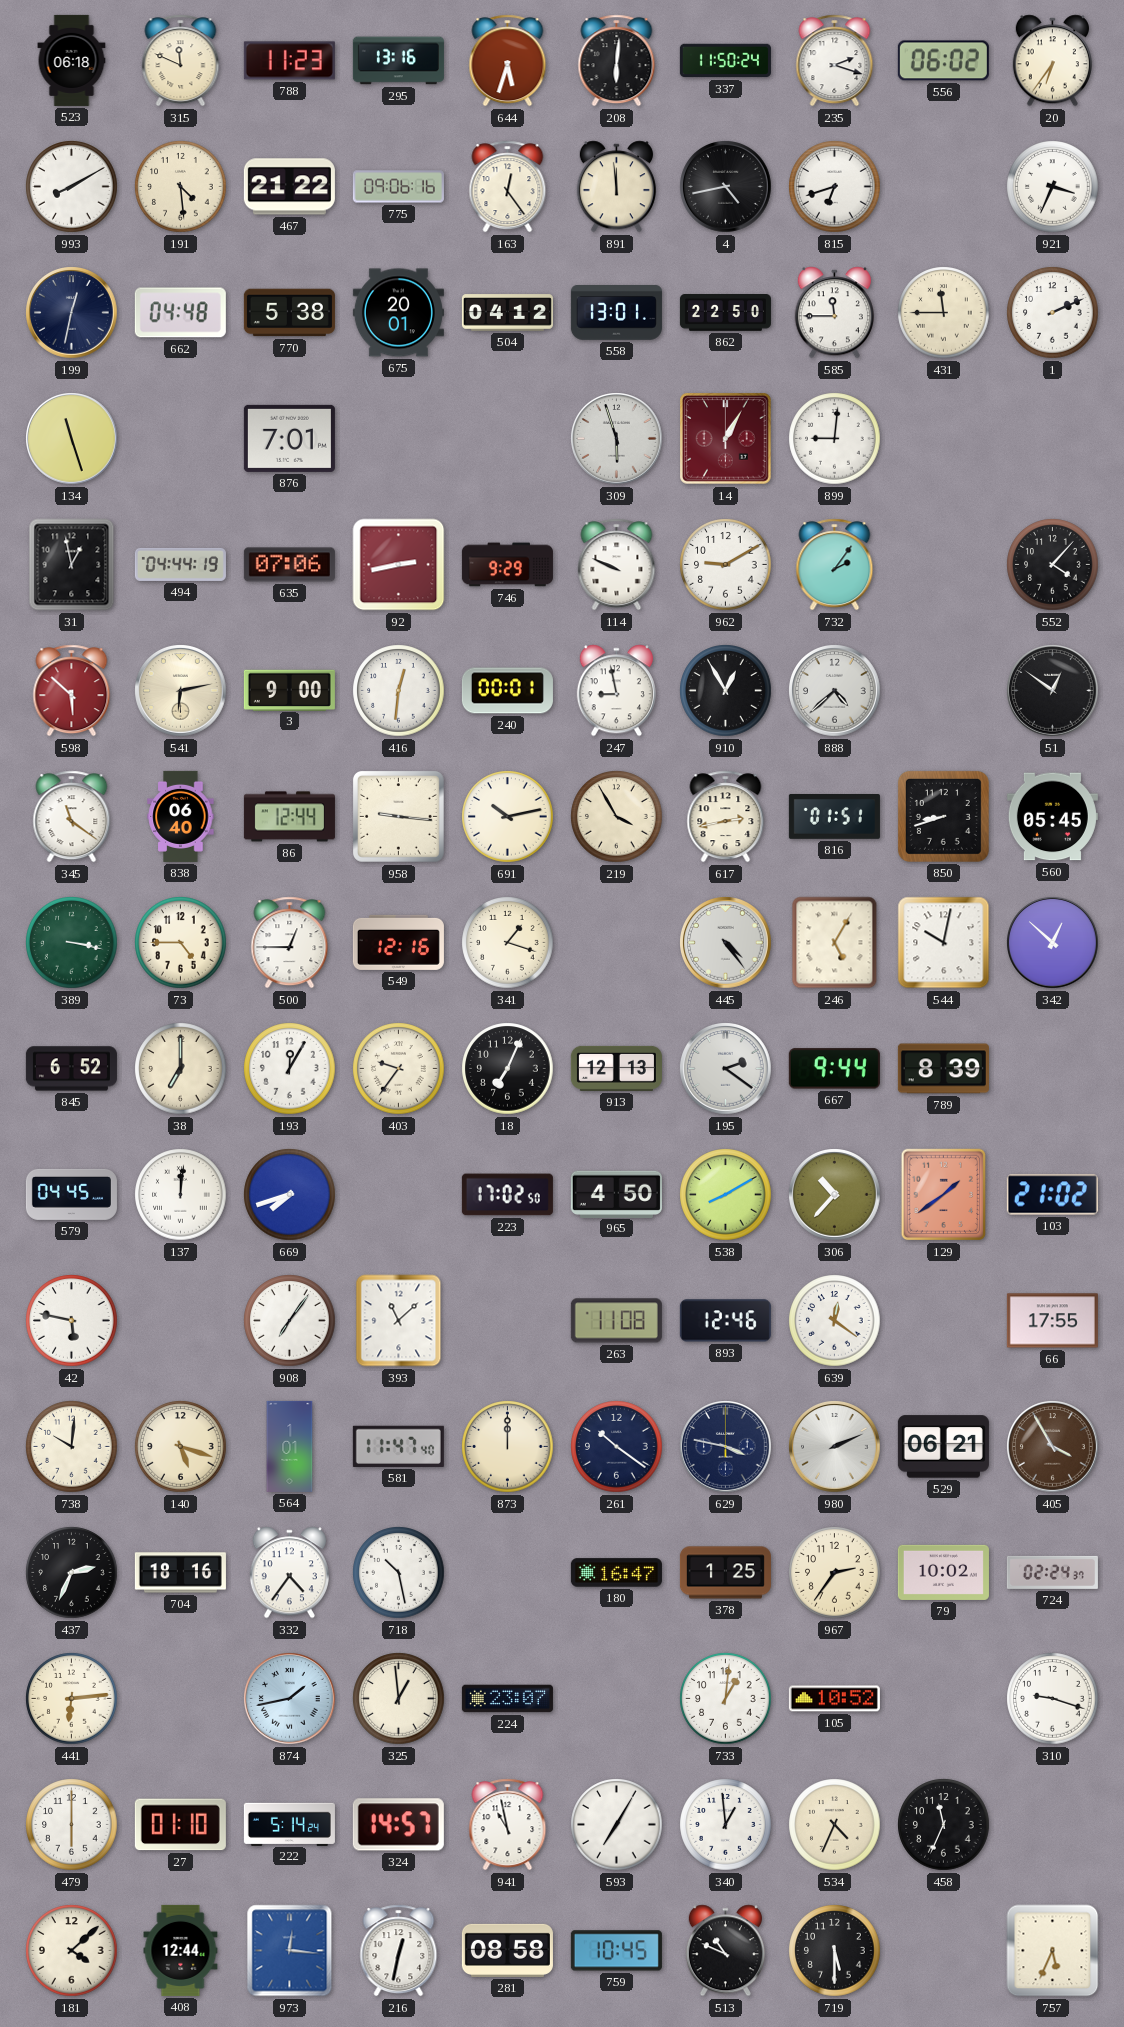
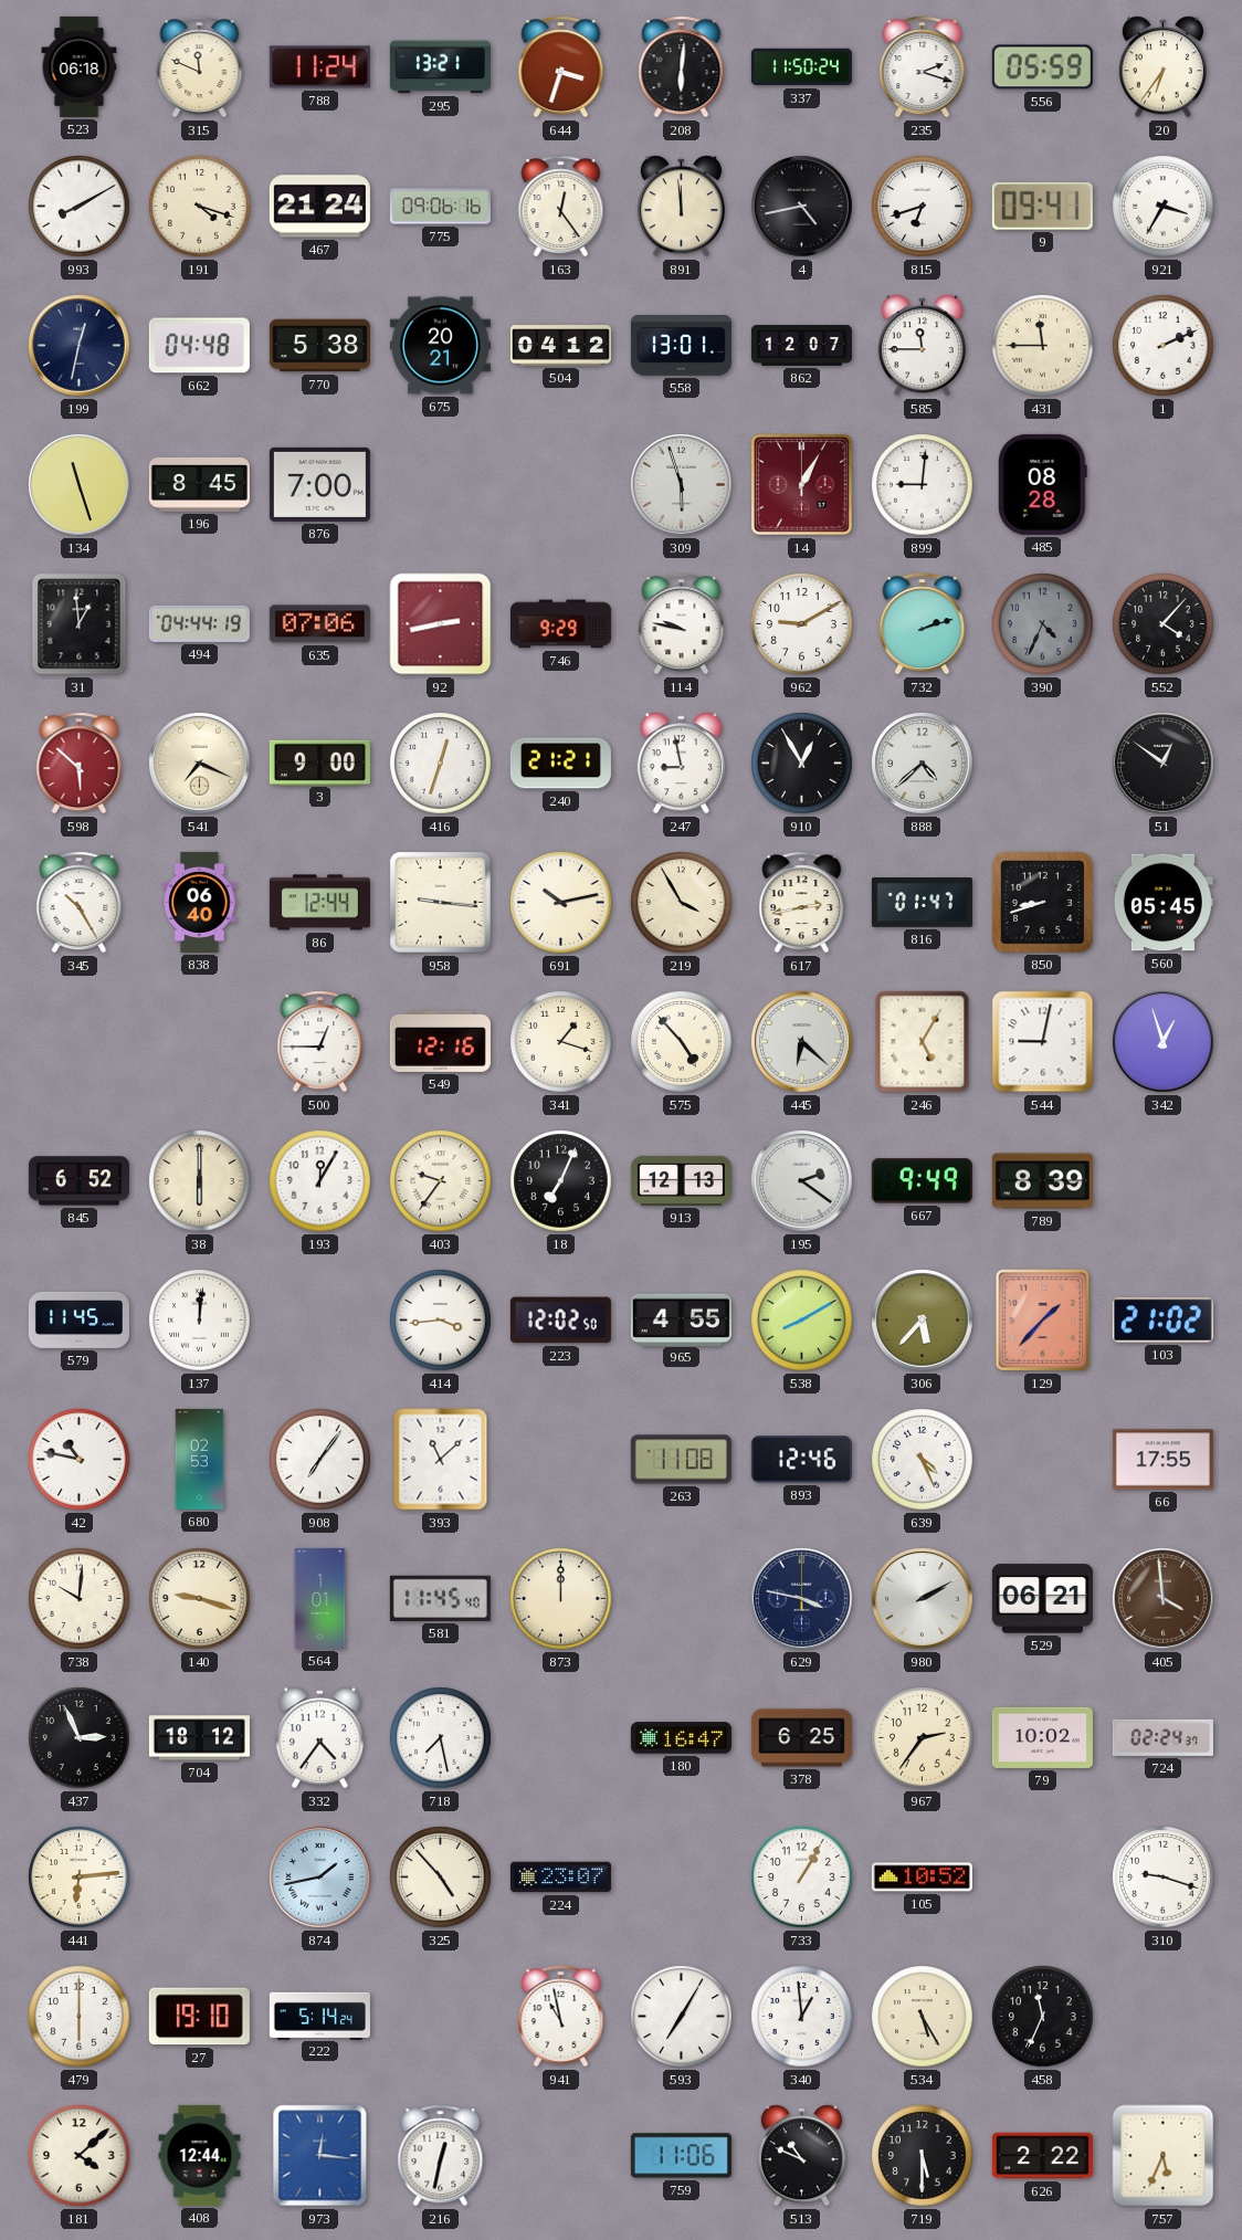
788: 11:23 -> 11:24
295: 13:16 -> 13:21
644: 5:33 -> 3:33
556: 06:02 -> 05:59
191: 4:29 -> 4:18
467: 21:22 -> 21:24
9: none -> 09:41
921: 3:34 -> 3:35
675: 20:01 -> 20:21
862: 22:50 -> 12:07
196: none -> 8:45
876: 7:01 -> 7:00
485: none -> 08:28
31: 12:58 -> 12:59
114: 9:49 -> 9:47
732: 2:06 -> 2:12
390: none -> 4:34
541: 6:13 -> 7:19
416: 12:31 -> 12:33
240: 00:01 -> 21:21
345: 11:21 -> 10:25
816: 01:51 -> 01:47
389: 3:17 -> none
73: 4:45 -> none
575: none -> 4:53
445: 4:24 -> 6:22
544: 10:02 -> 9:02
342: 12:52 -> 12:57
38: 7:00 -> 6:00
667: 9:44 -> 9:49
579: 04:45 -> 11:45
669: 7:42 -> none
414: none -> 3:44
223: 17:02 -> 12:02
965: 4:50 -> 4:55
306: 10:37 -> 5:37
129: 1:39 -> 1:37
42: 5:47 -> 10:47
680: none -> 02:53
639: 12:21 -> 4:26
140: 5:18 -> 9:18
581: 11:47 -> 11:45
261: 10:21 -> none
980: 2:11 -> 2:10
405: 3:55 -> 3:59
437: 2:34 -> 2:56
704: 18:16 -> 18:12
718: 10:28 -> 7:28
378: 1:25 -> 6:25
325: 12:59 -> 4:53
733: 1:01 -> 1:05
27: 01:10 -> 19:10
324: 14:57 -> none
534: 4:34 -> 5:25
281: 08:58 -> none
759: 10:45 -> 11:06
626: none -> 2:22
